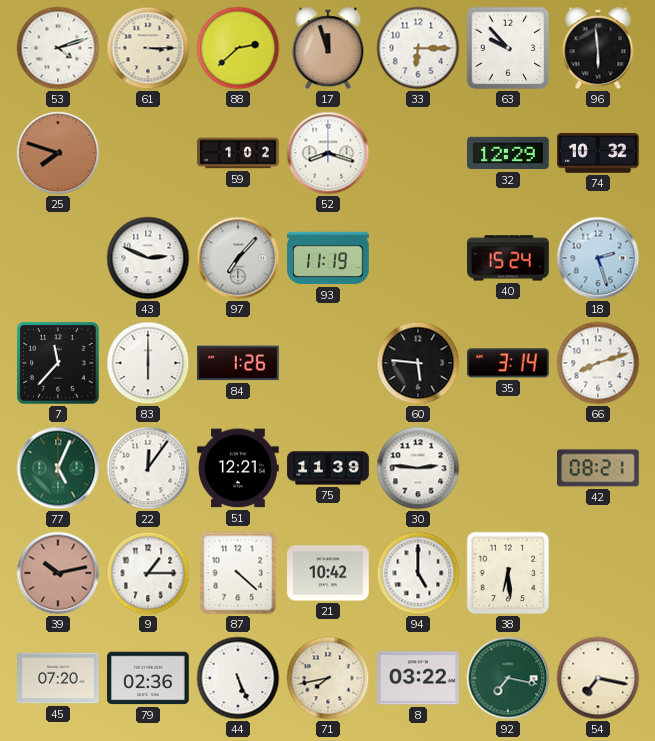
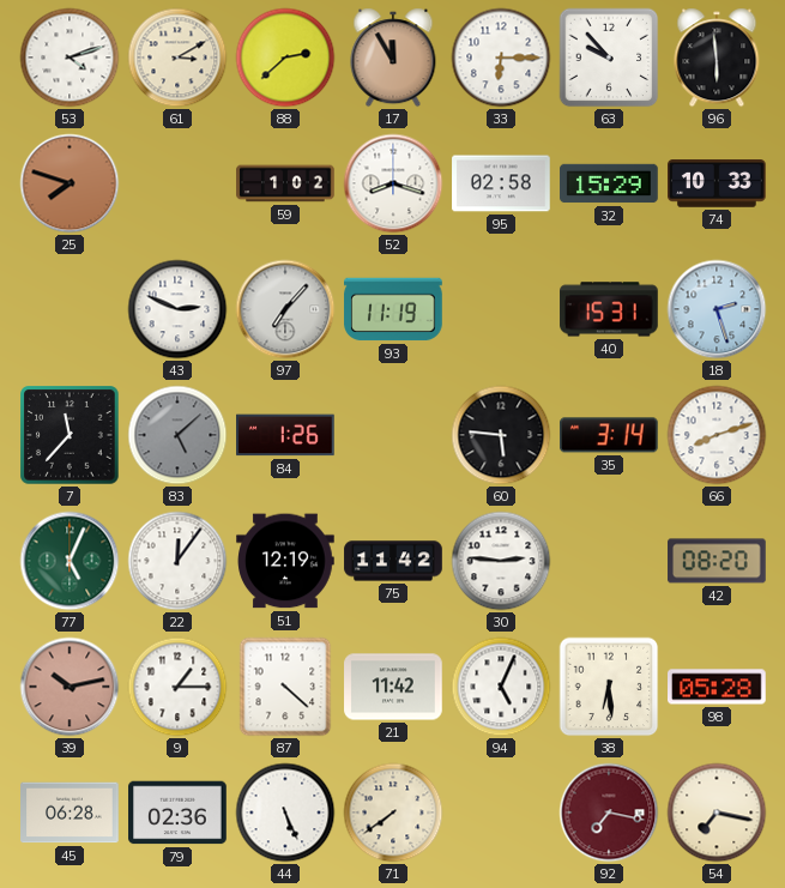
61: 3:15 -> 3:10
17: 11:57 -> 11:55
95: none -> 02:58
32: 12:29 -> 15:29
74: 10:32 -> 10:33
40: 15:24 -> 15:31
83: 6:00 -> 5:08
83 dial: white -> grey
51: 12:21 -> 12:19
75: 11:39 -> 11:42
42: 08:21 -> 08:20
21: 10:42 -> 11:42
94: 5:00 -> 5:04
98: none -> 05:28
45: 07:20 -> 06:28
71: 7:43 -> 7:39
8: 03:22 -> none
92 dial: green -> burgundy
